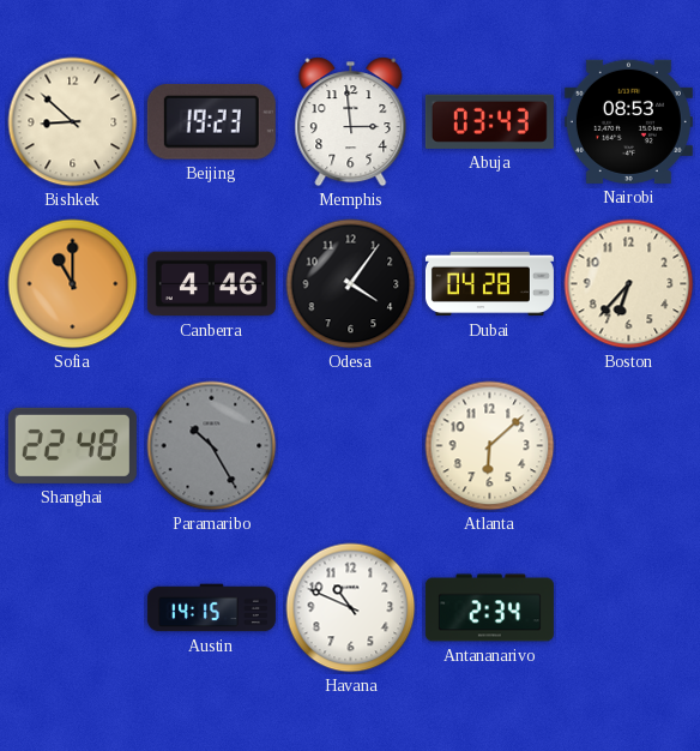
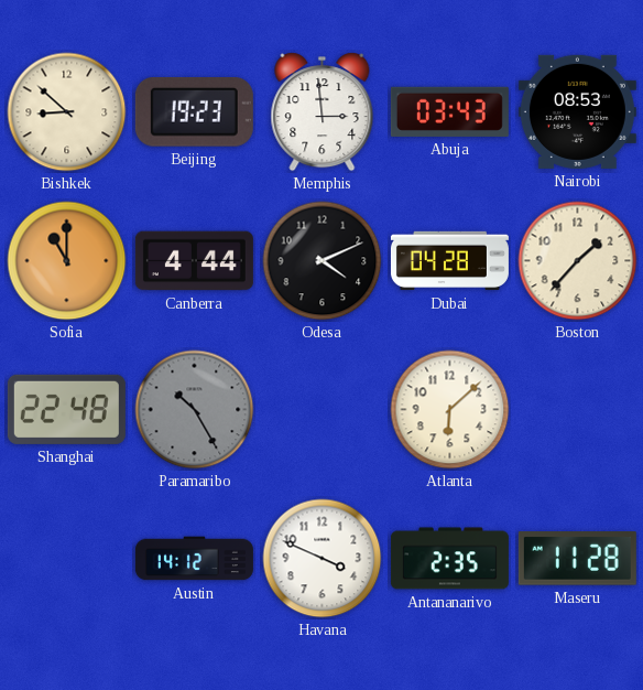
Canberra: 4:46 -> 4:44
Odesa: 4:06 -> 4:11
Boston: 6:37 -> 1:37
Austin: 14:15 -> 14:12
Havana: 10:49 -> 3:49
Antananarivo: 2:34 -> 2:35
Maseru: none -> 11:28
